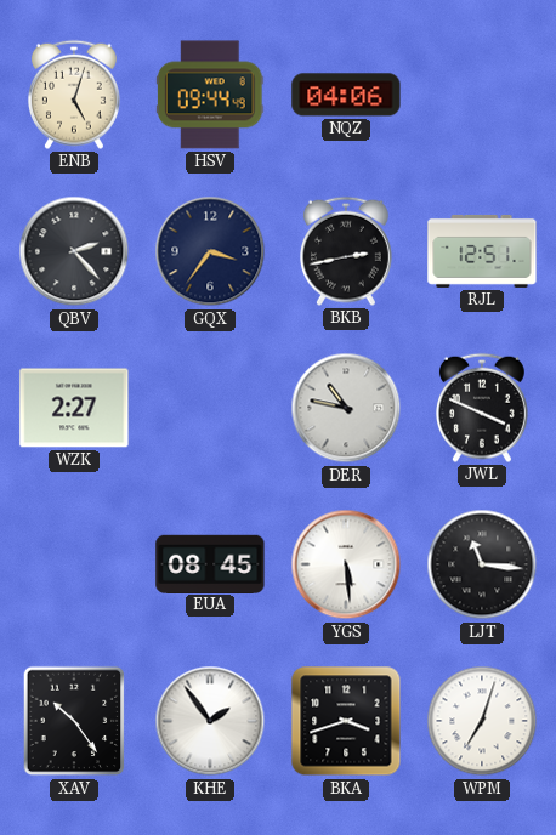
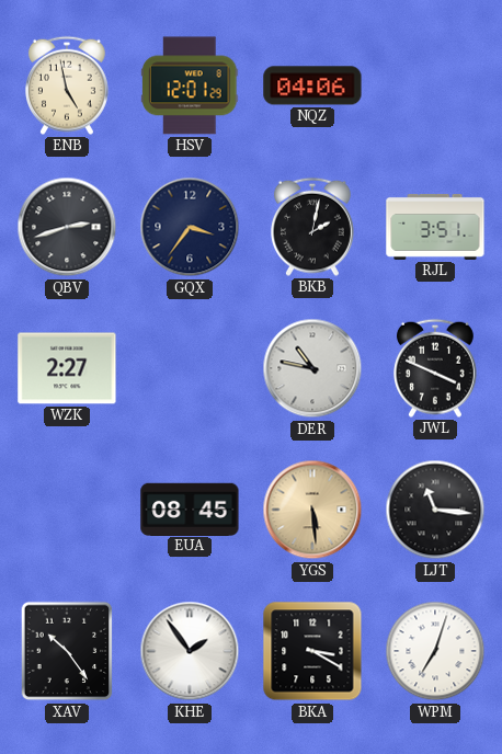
ENB: 5:03 -> 4:58
HSV: 09:44 -> 12:01
QBV: 2:23 -> 2:42
BKB: 2:43 -> 2:02
RJL: 12:51 -> 3:51
YGS dial: white -> champagne
BKA: 3:42 -> 3:20
